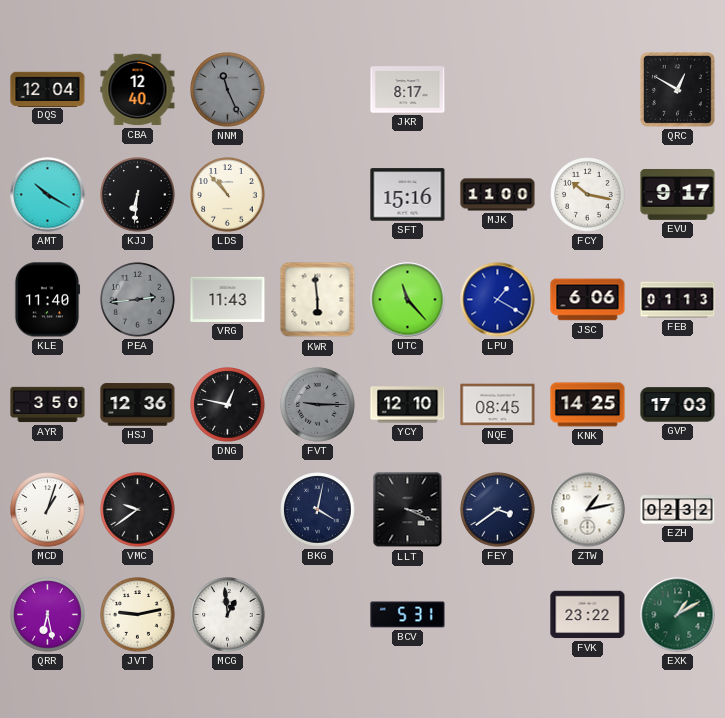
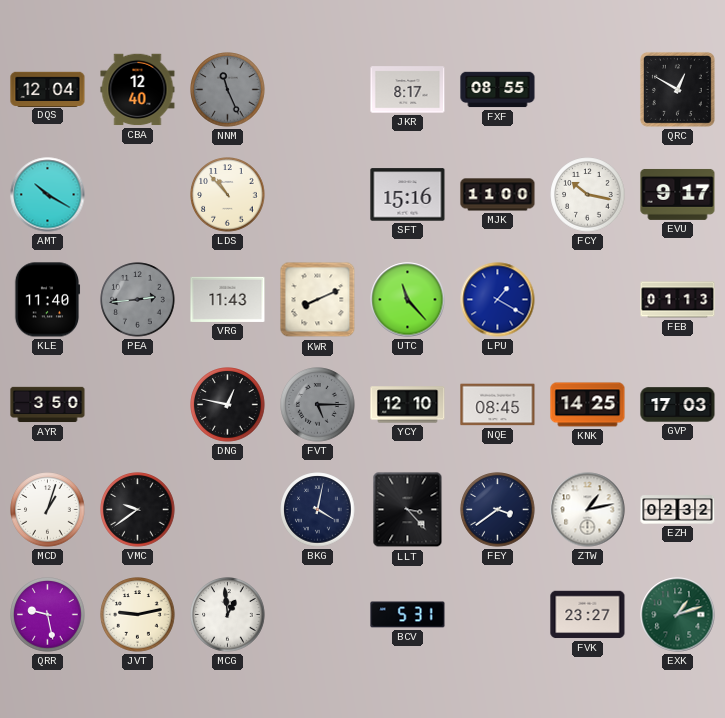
FXF: none -> 08:55
KJJ: 6:31 -> none
KWR: 5:59 -> 8:11
JSC: 6:06 -> none
HSJ: 12:36 -> none
FVT: 9:15 -> 5:15
LLT: 3:19 -> 3:23
QRR: 6:28 -> 9:28
FVK: 23:22 -> 23:27
EXK: 1:10 -> 1:12
